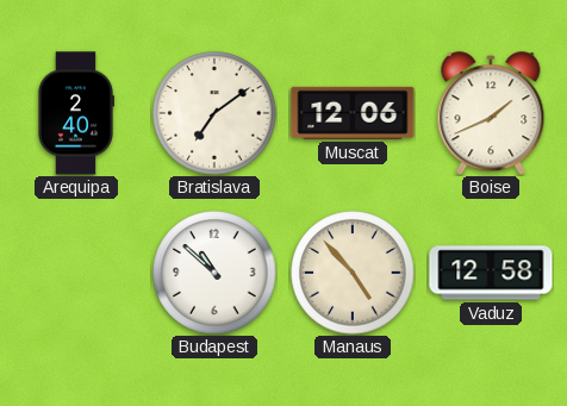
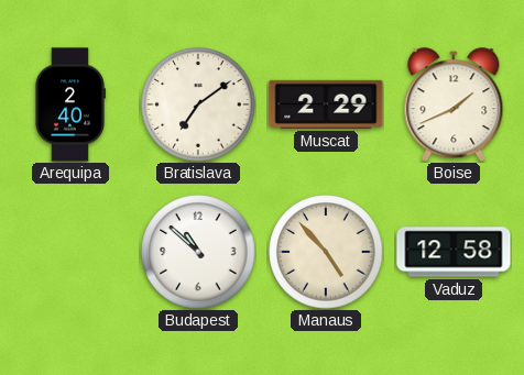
Muscat: 12:06 -> 2:29
